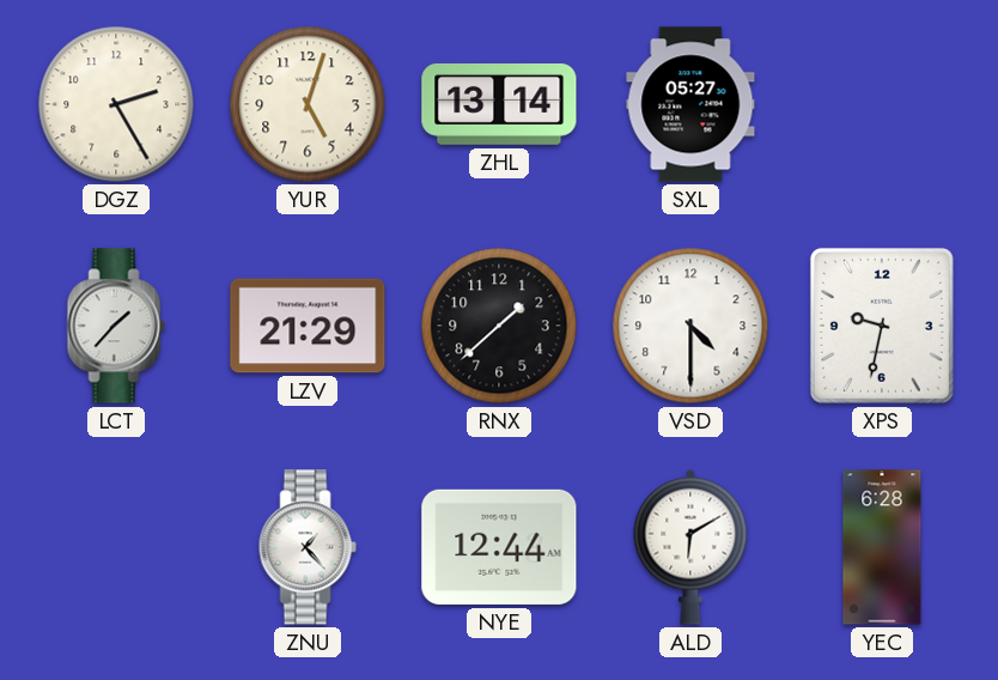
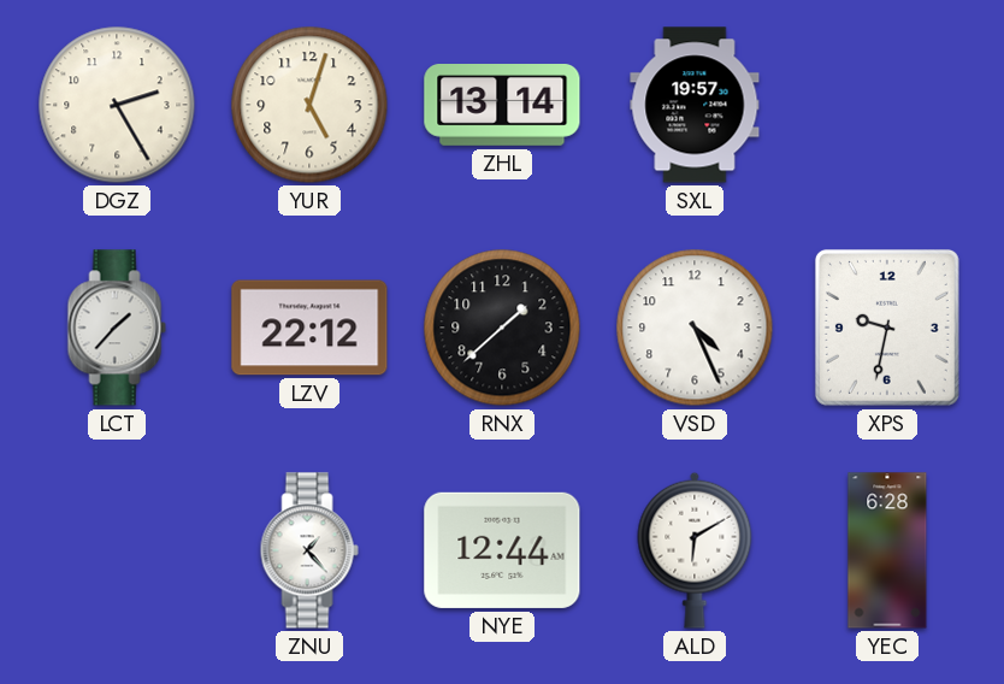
SXL: 05:27 -> 19:57
LZV: 21:29 -> 22:12
VSD: 4:30 -> 4:26
